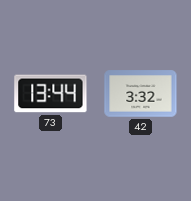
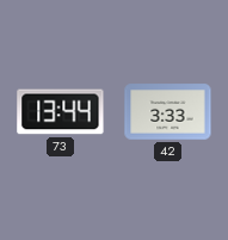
42: 3:32 -> 3:33
